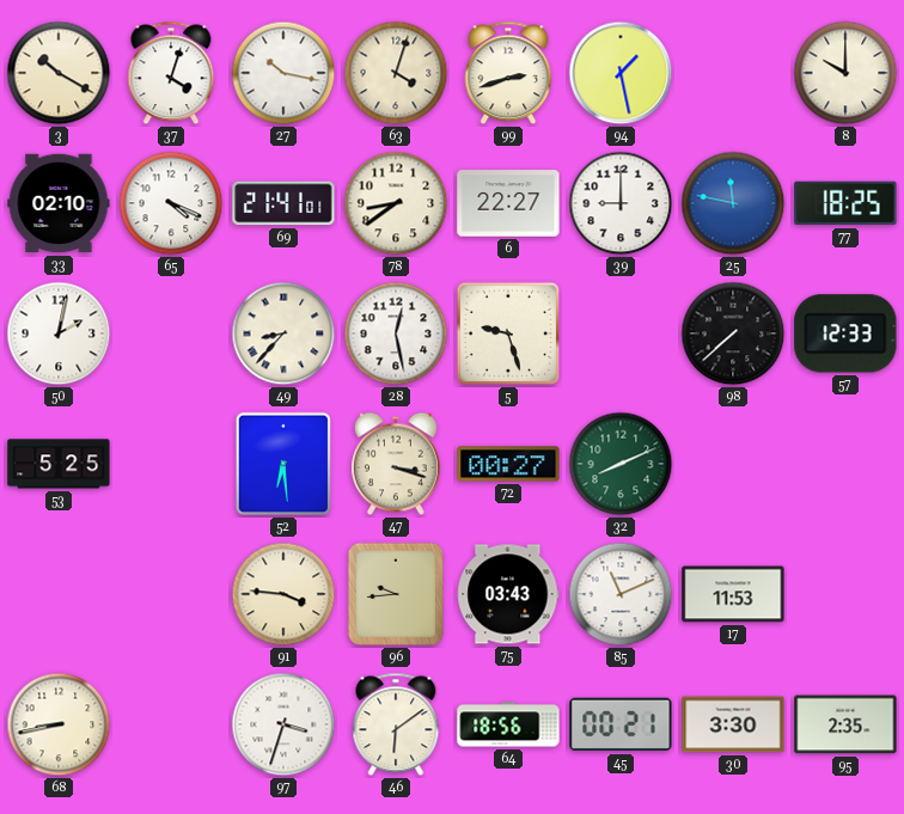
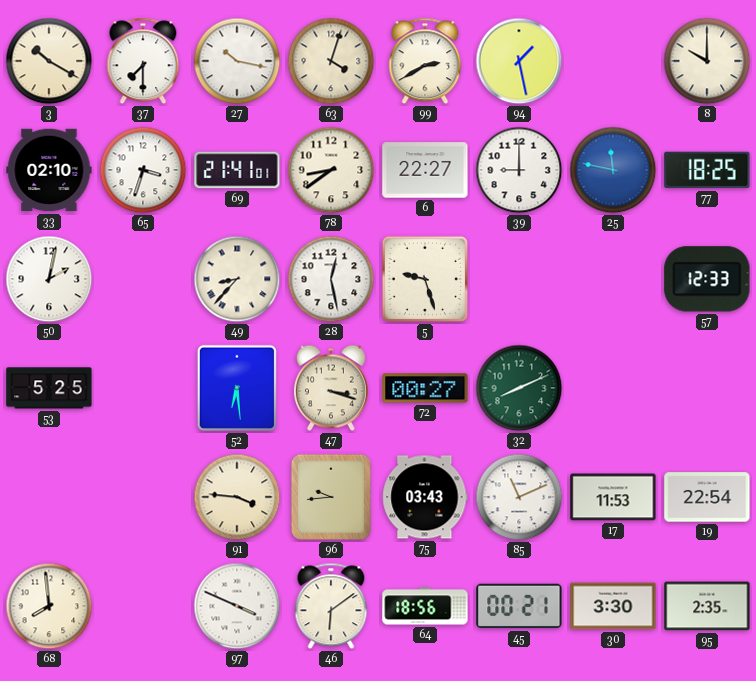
37: 4:03 -> 7:30
99: 2:42 -> 2:40
65: 4:19 -> 3:33
98: 7:38 -> none
19: none -> 22:54
68: 8:43 -> 7:59
97: 3:33 -> 3:49
